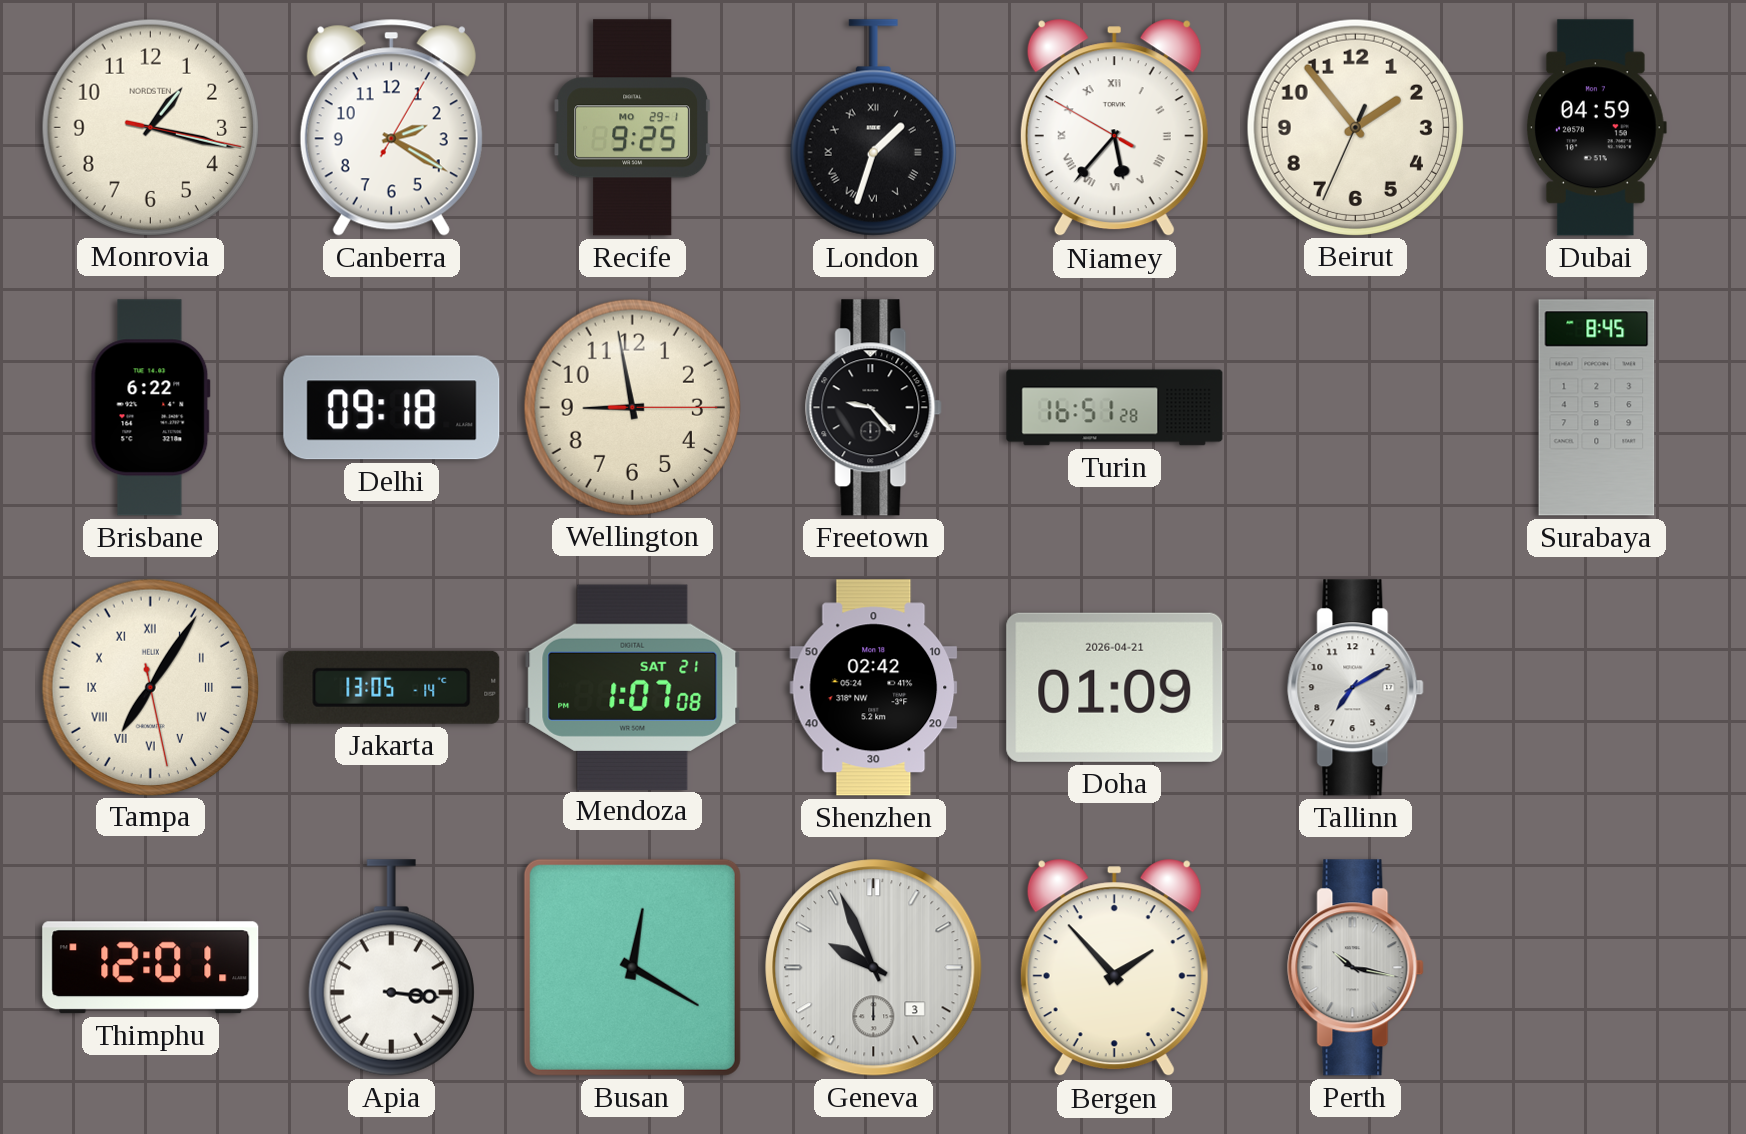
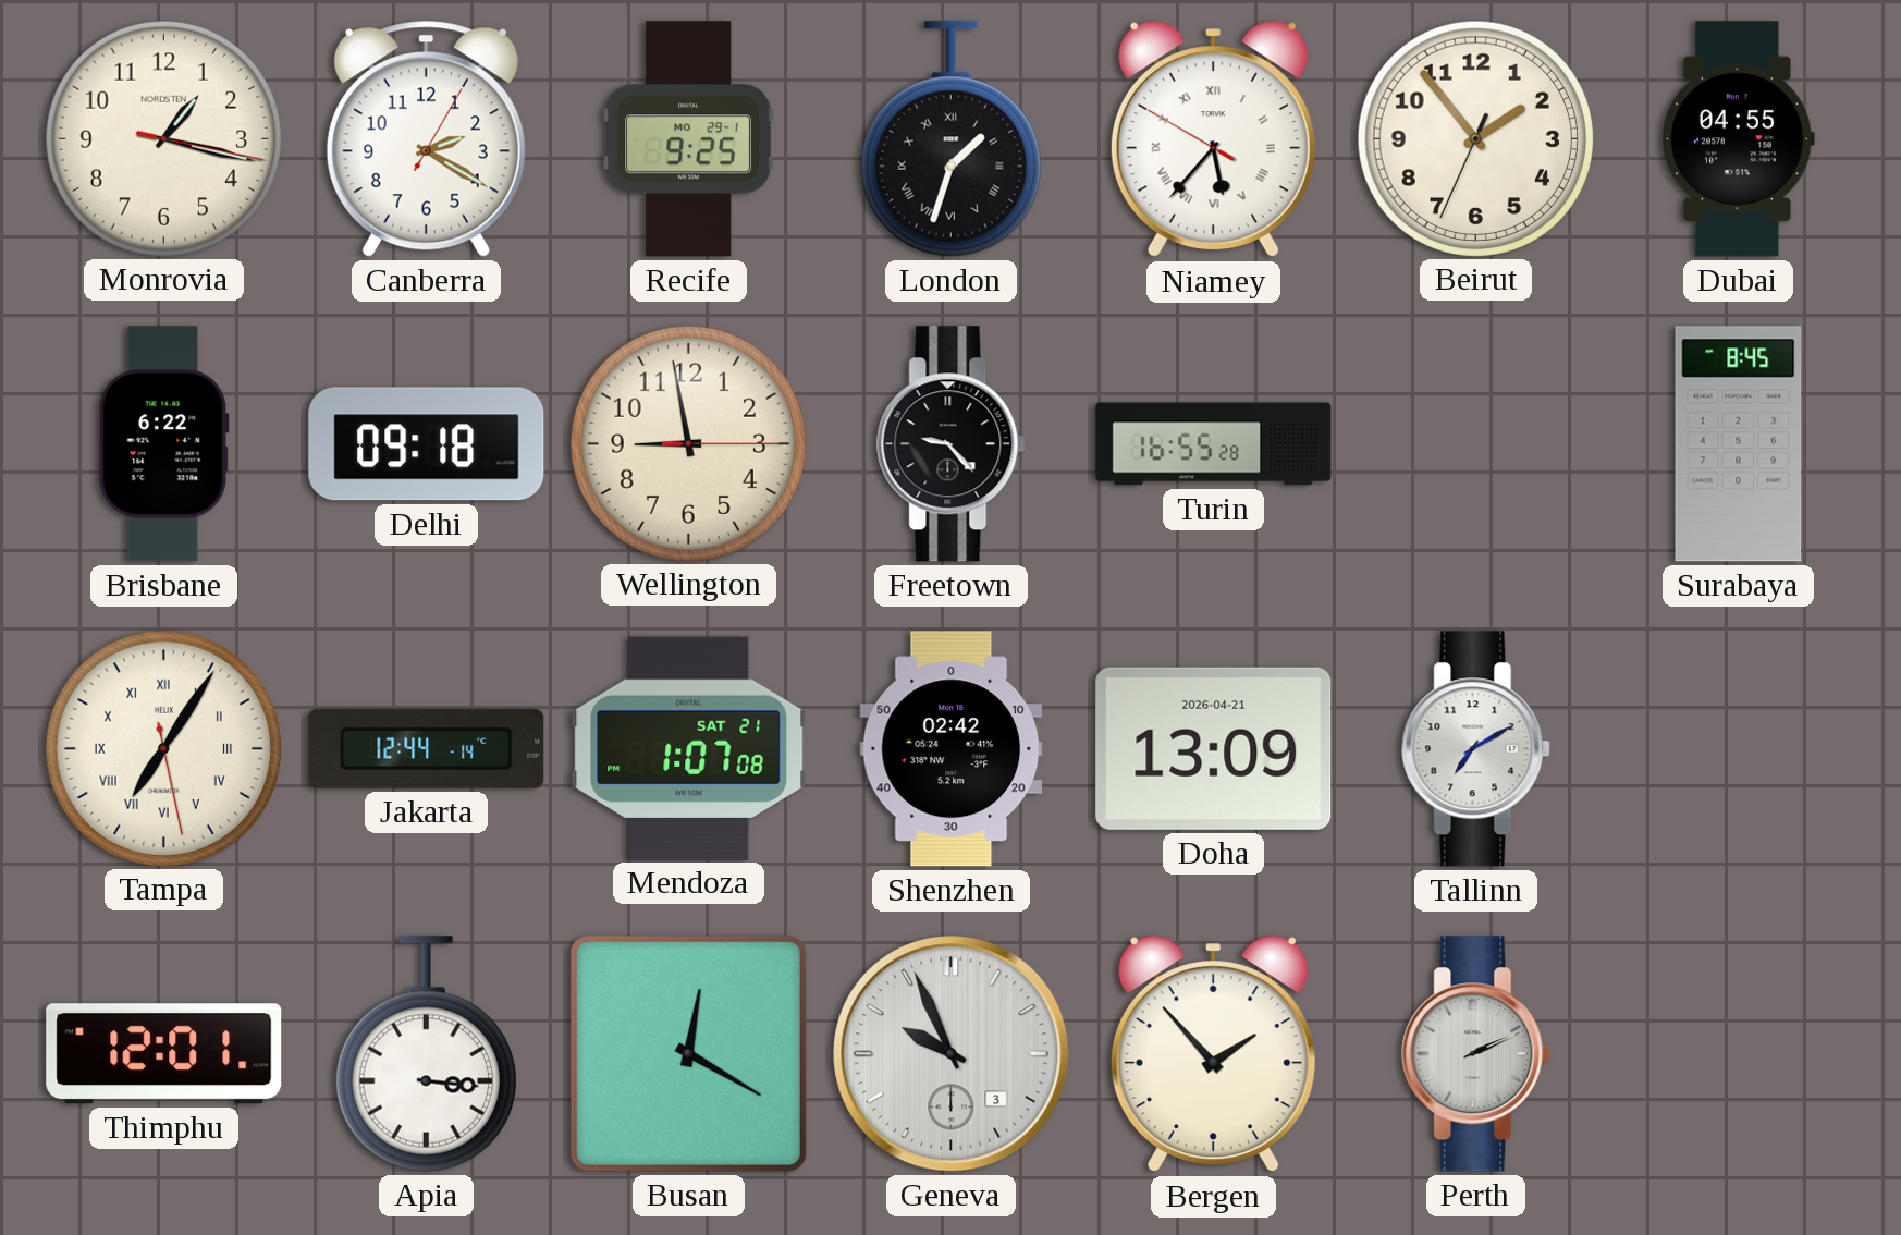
Dubai: 04:59 -> 04:55
Turin: 16:51 -> 16:55
Jakarta: 13:05 -> 12:44
Doha: 01:09 -> 13:09
Perth: 10:17 -> 2:11
